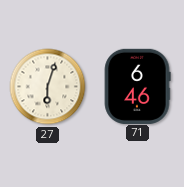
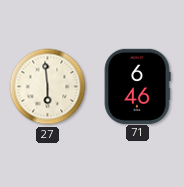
27: 6:03 -> 5:59
